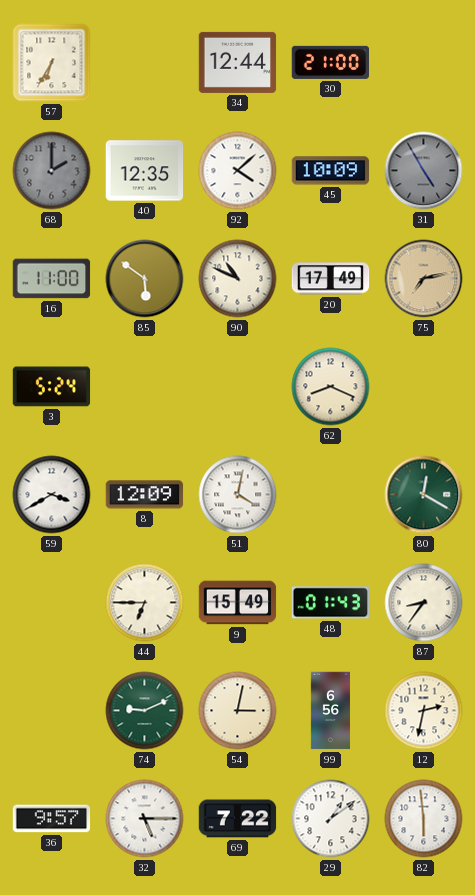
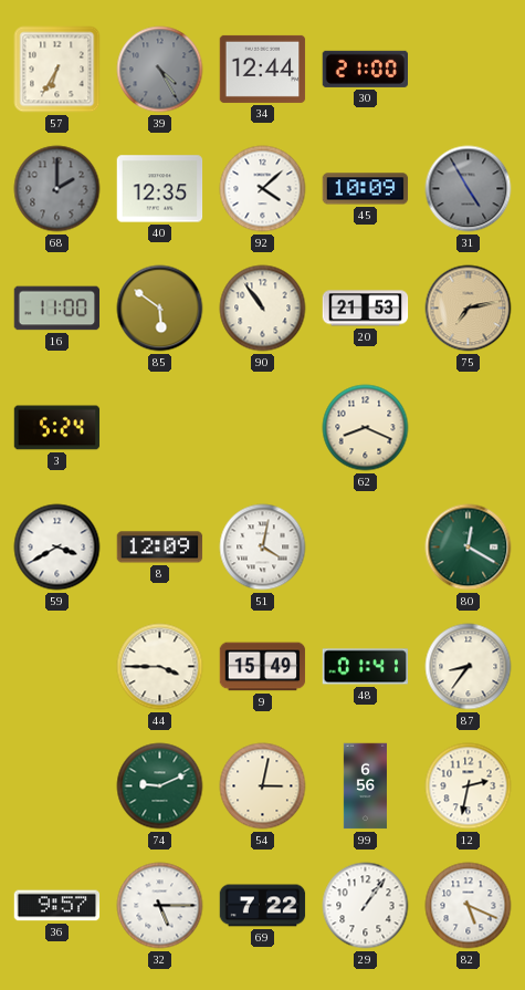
39: none -> 4:25
90: 10:49 -> 10:54
20: 17:49 -> 21:53
44: 6:45 -> 3:45
48: 01:43 -> 01:41
29: 1:09 -> 1:06
82: 5:59 -> 5:19
